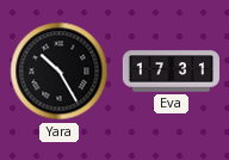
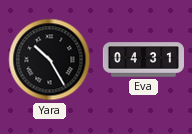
Eva: 17:31 -> 04:31
